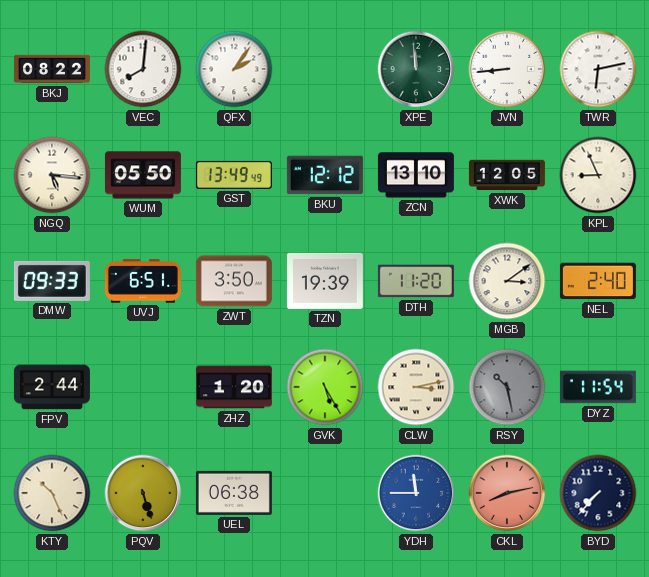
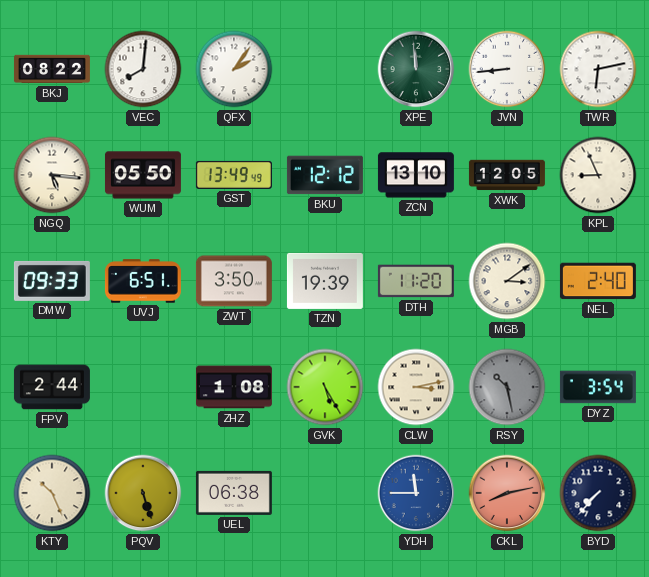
ZHZ: 1:20 -> 1:08
DYZ: 11:54 -> 3:54
